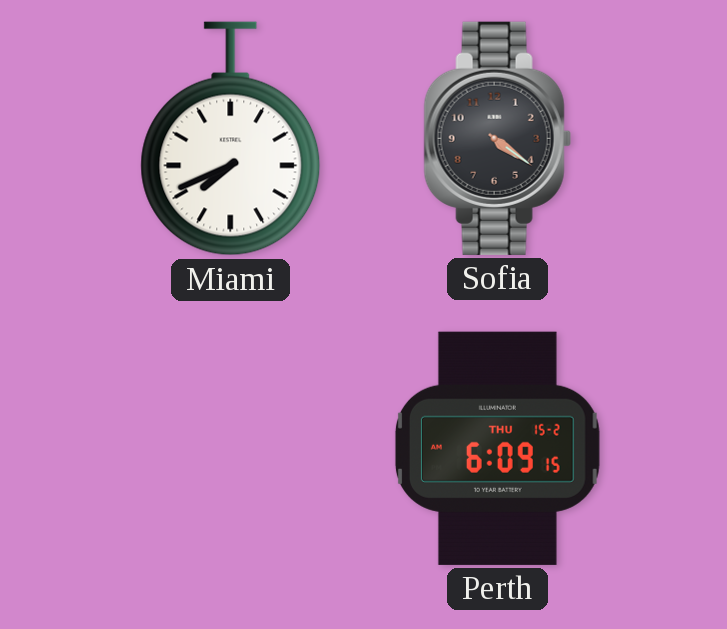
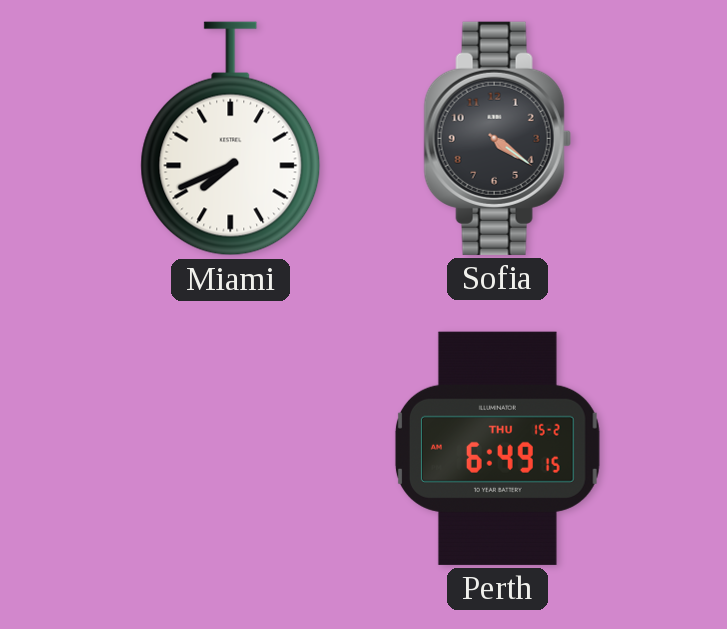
Perth: 6:09 -> 6:49
